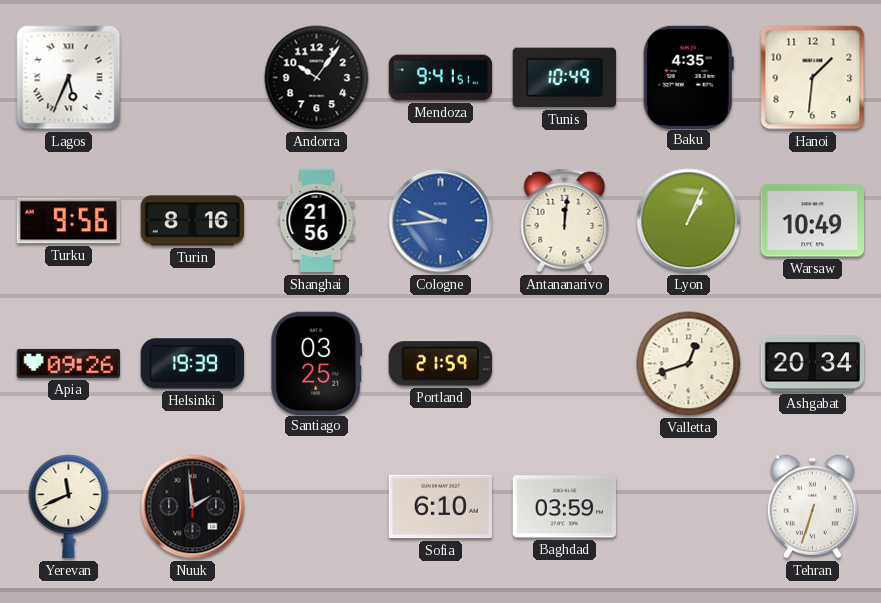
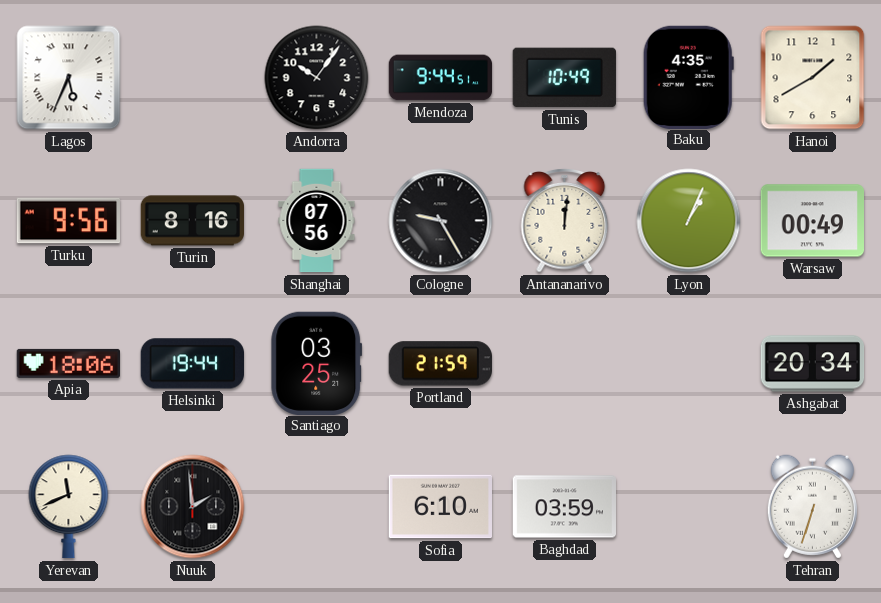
Mendoza: 9:41 -> 9:44
Hanoi: 1:31 -> 1:40
Shanghai: 21:56 -> 07:56
Cologne: 9:44 -> 9:25
Cologne dial: blue -> black
Warsaw: 10:49 -> 00:49
Apia: 09:26 -> 18:06
Helsinki: 19:39 -> 19:44
Valletta: 12:42 -> none
